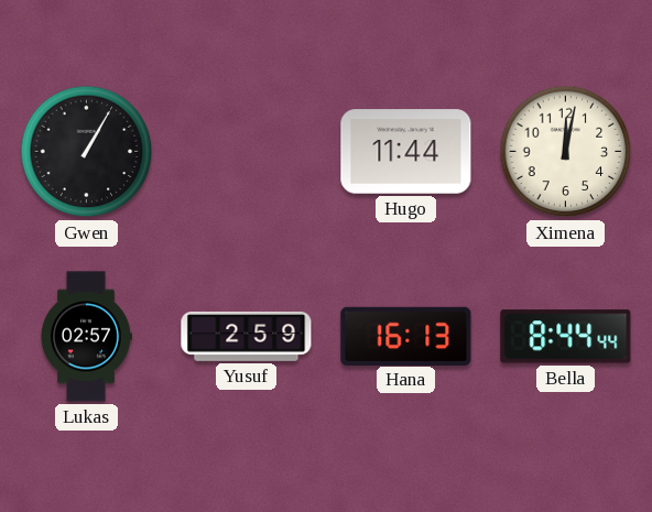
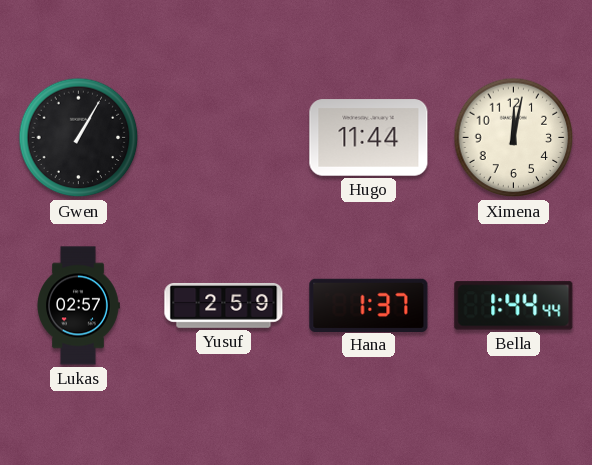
Hana: 16:13 -> 1:37
Bella: 8:44 -> 1:44
